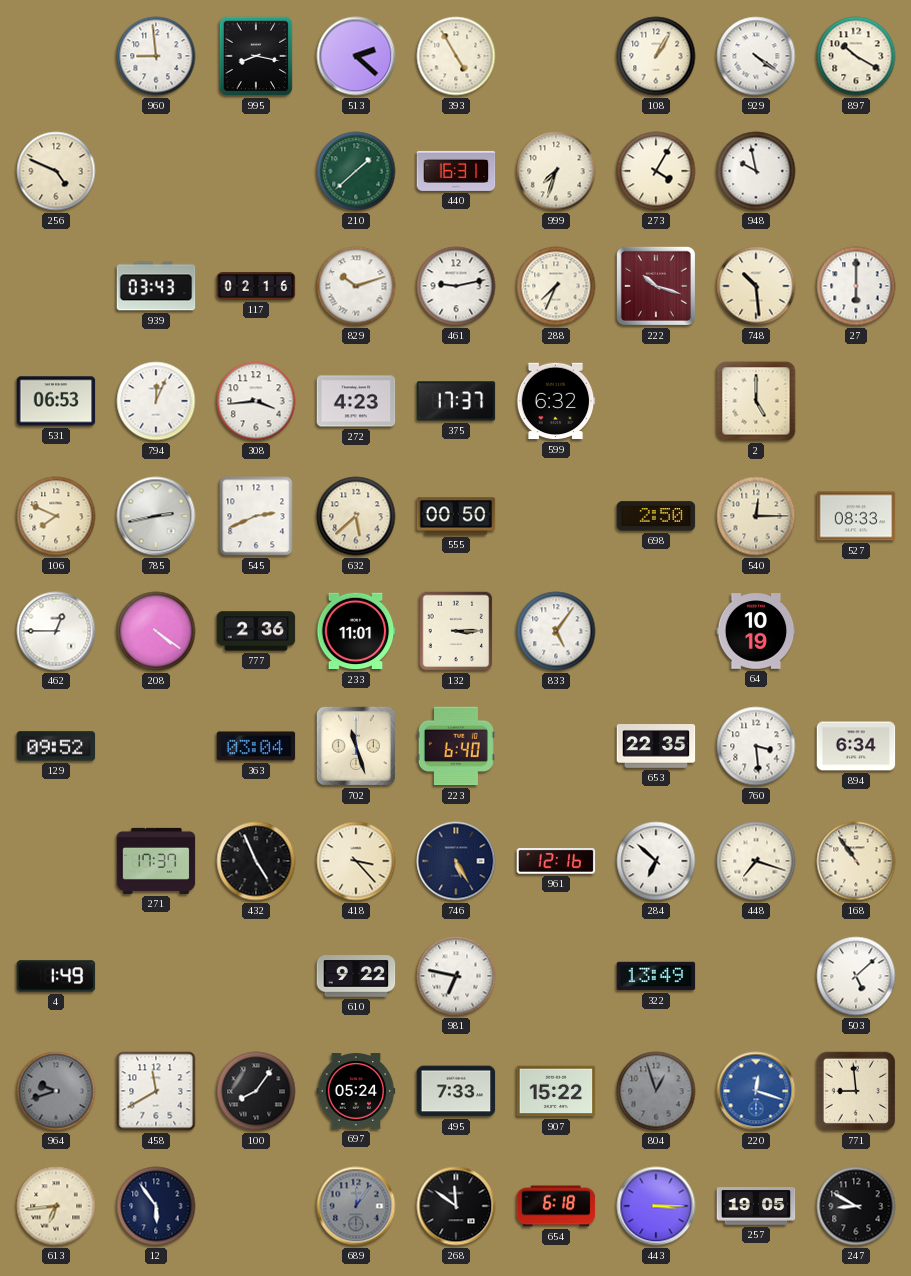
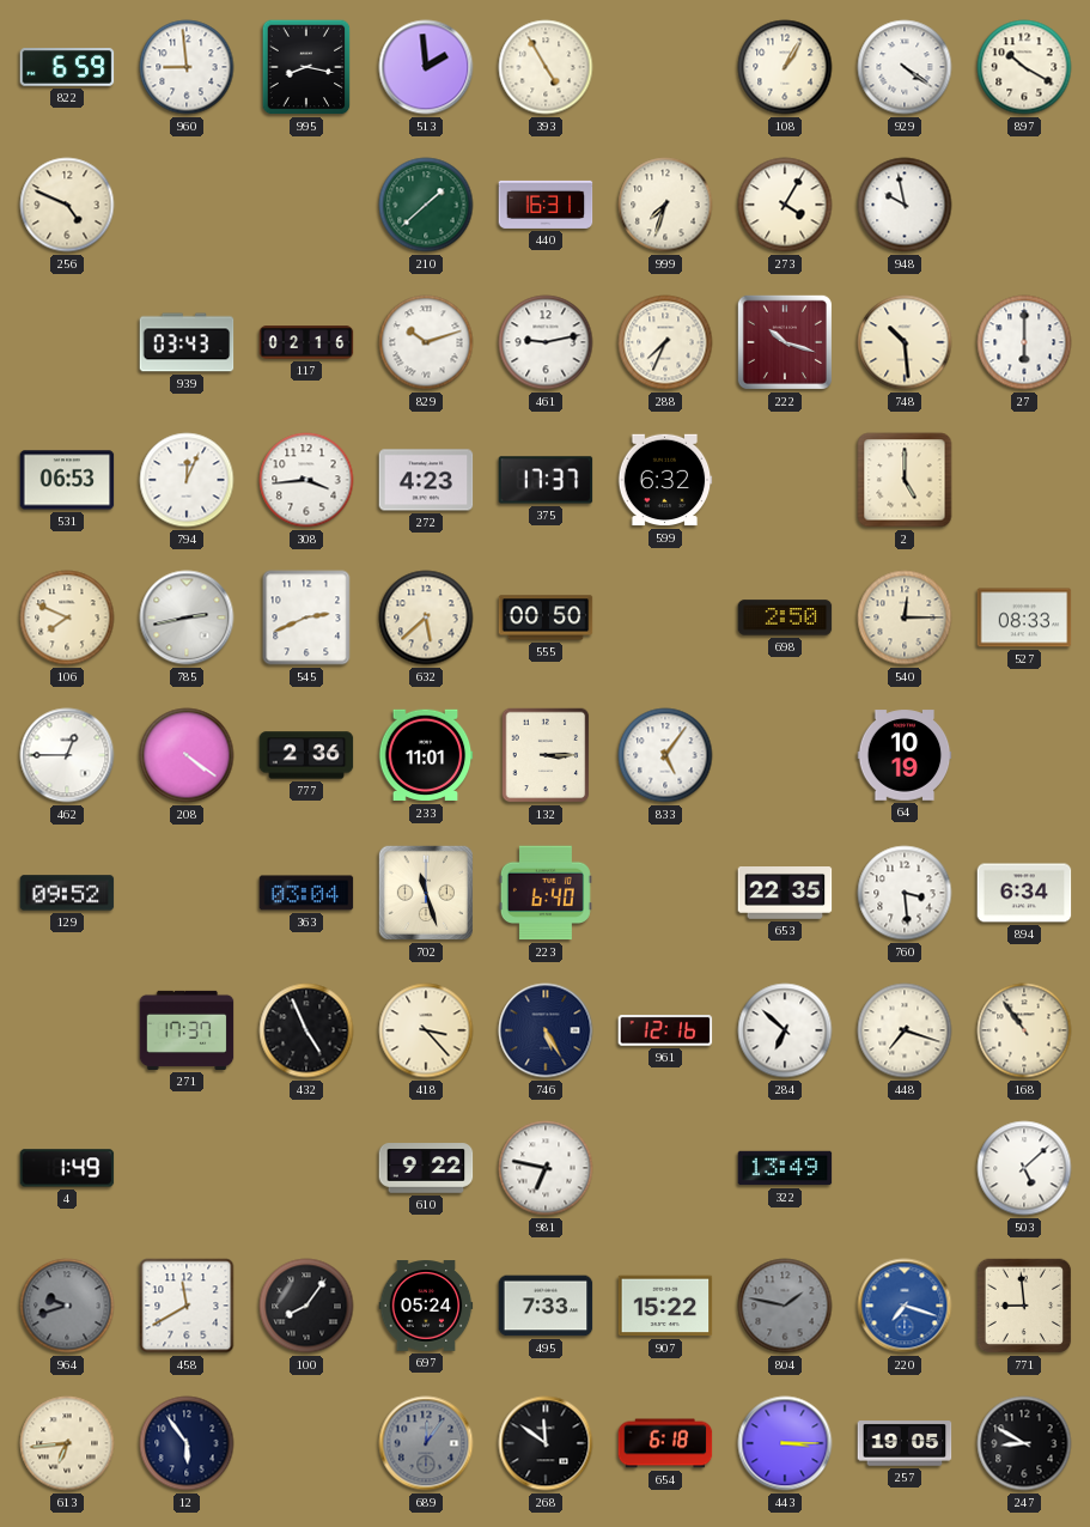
822: none -> 6:59
513: 2:22 -> 1:59
804: 12:57 -> 1:47
220: 12:18 -> 7:18
